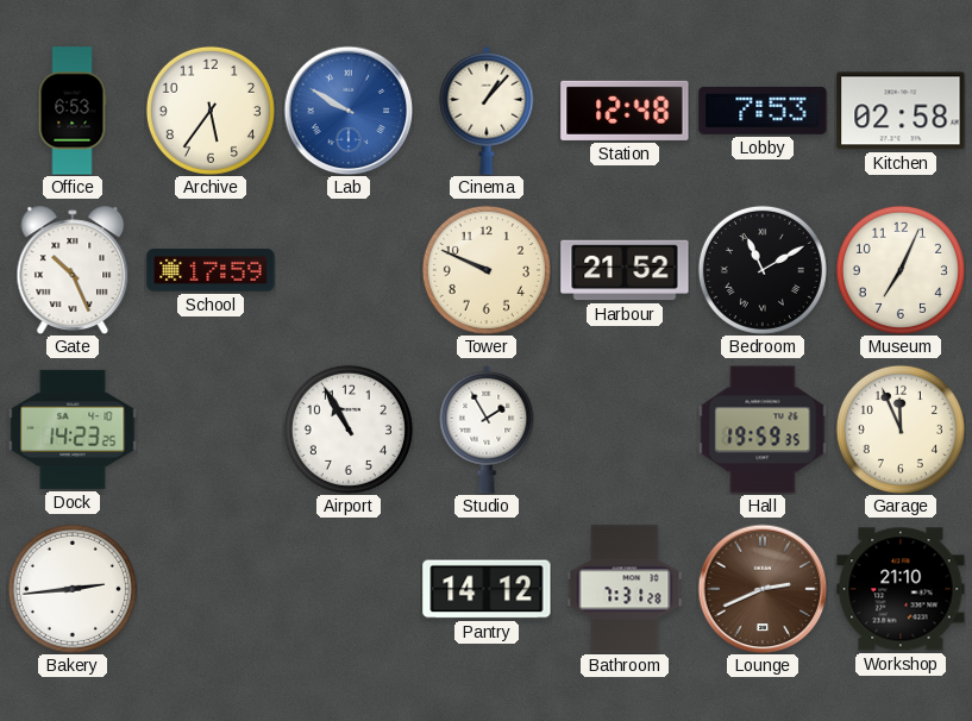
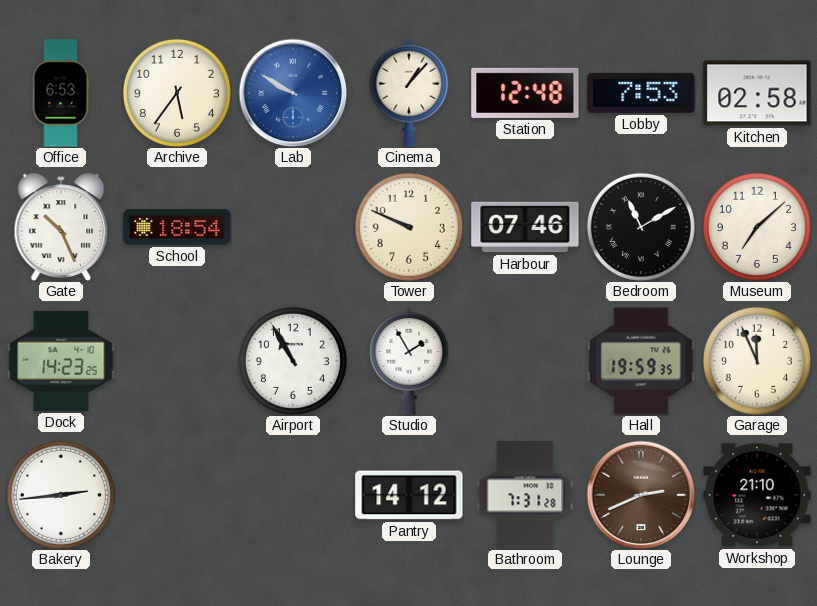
School: 17:59 -> 18:54
Harbour: 21:52 -> 07:46
Museum: 7:04 -> 7:08
